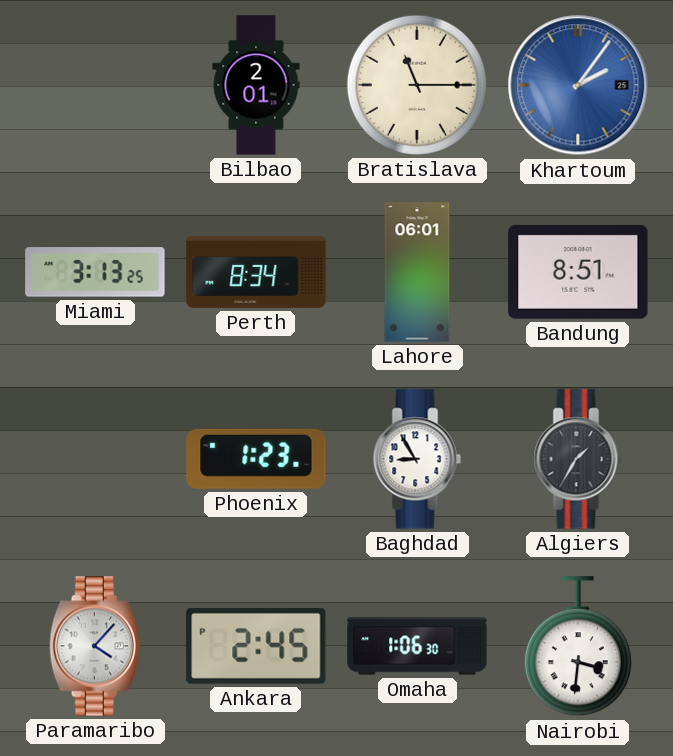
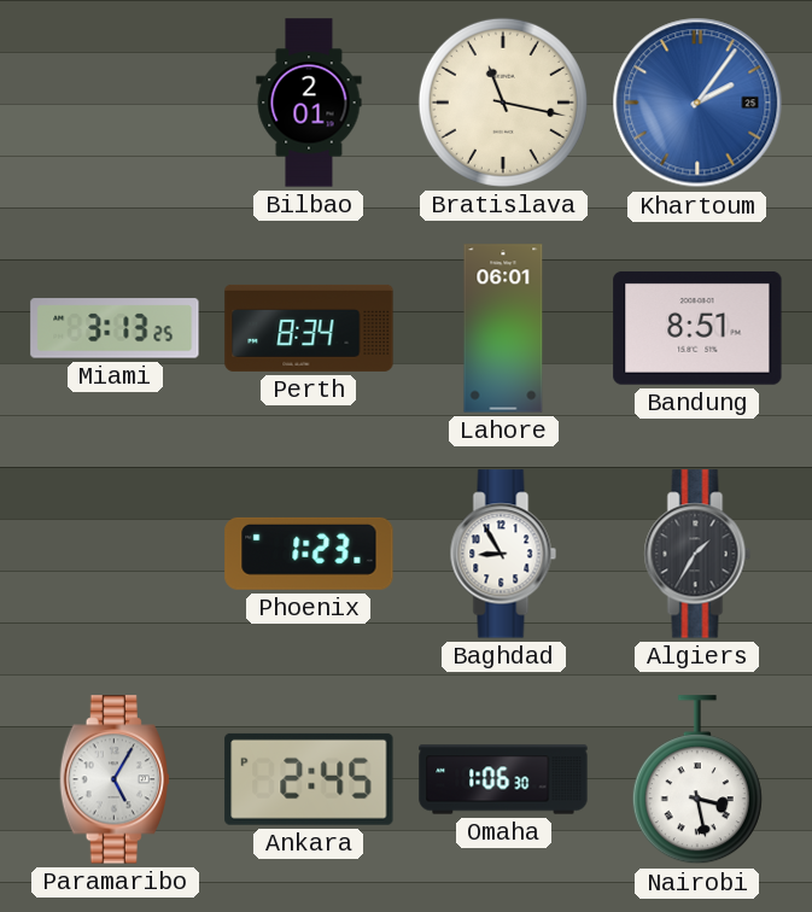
Bratislava: 11:15 -> 11:17
Paramaribo: 4:07 -> 5:05
Nairobi: 3:31 -> 3:28
